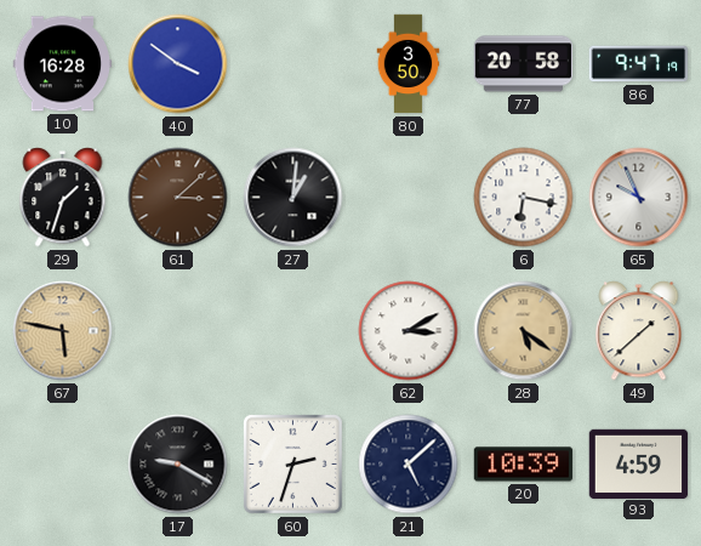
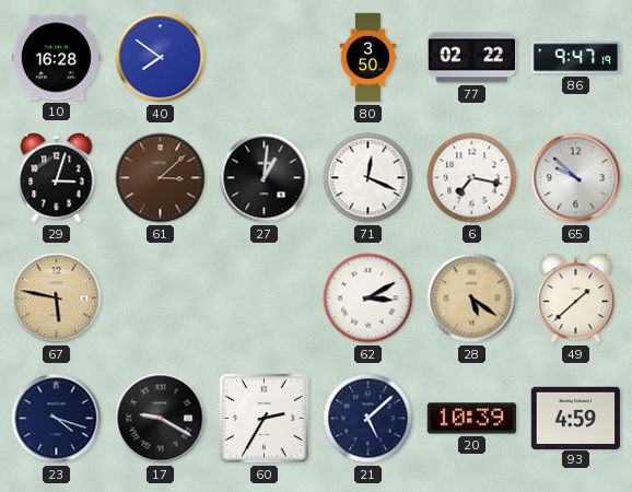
40: 3:51 -> 7:51
77: 20:58 -> 02:22
29: 1:33 -> 3:03
71: none -> 12:19
6: 6:17 -> 7:17
65: 9:56 -> 9:52
23: none -> 4:18
60: 2:33 -> 2:35
